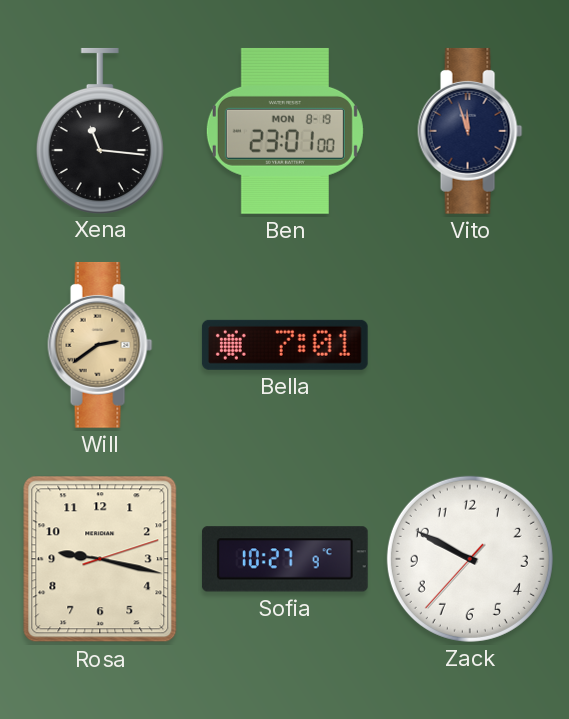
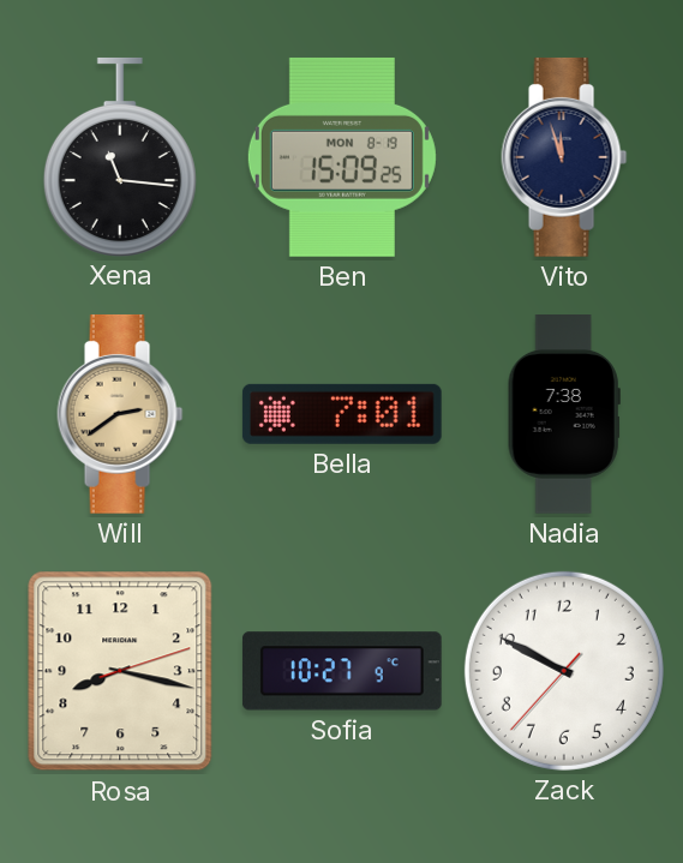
Ben: 23:01 -> 15:09
Nadia: none -> 7:38
Rosa: 9:17 -> 8:17
